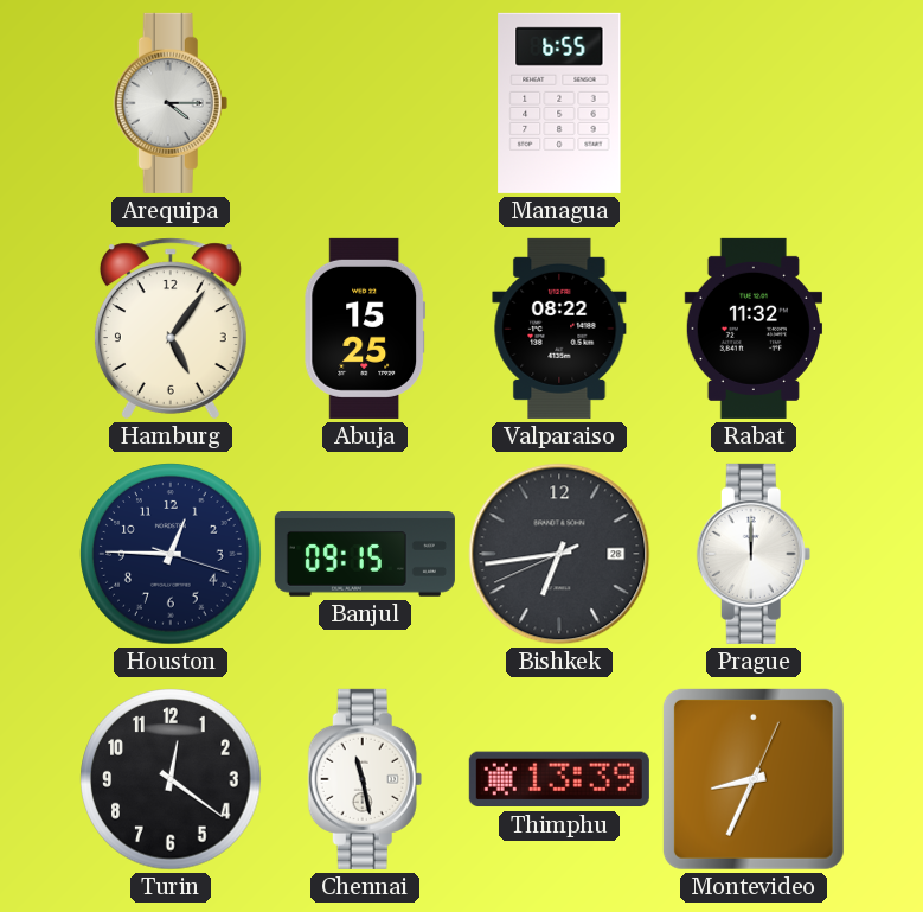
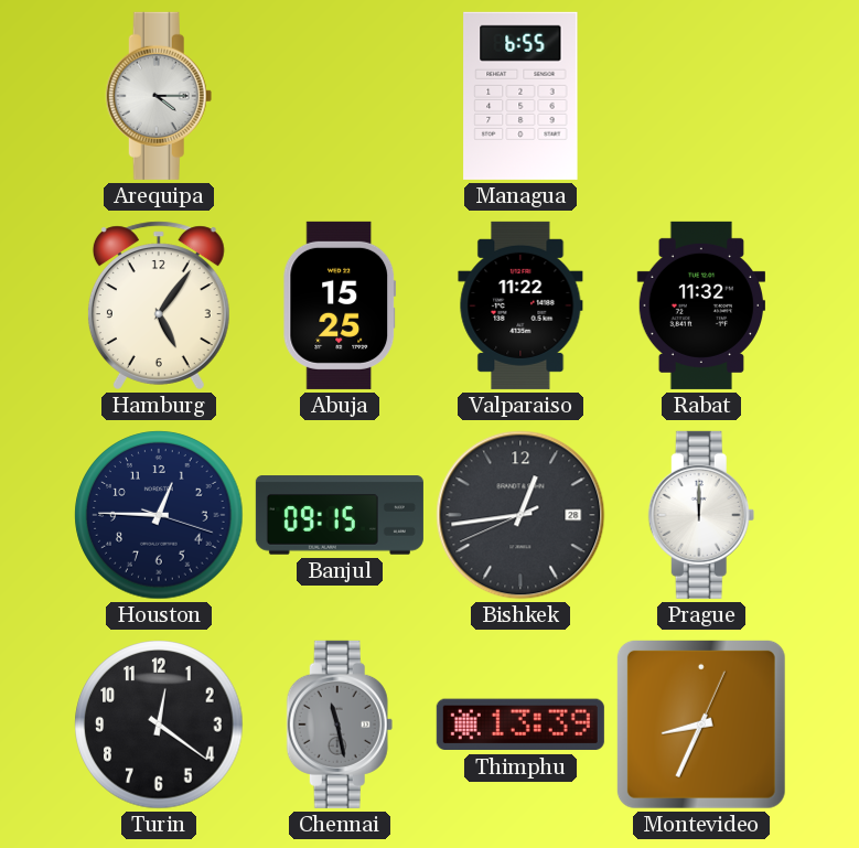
Valparaiso: 08:22 -> 11:22
Bishkek: 6:43 -> 12:43
Chennai dial: white -> grey
